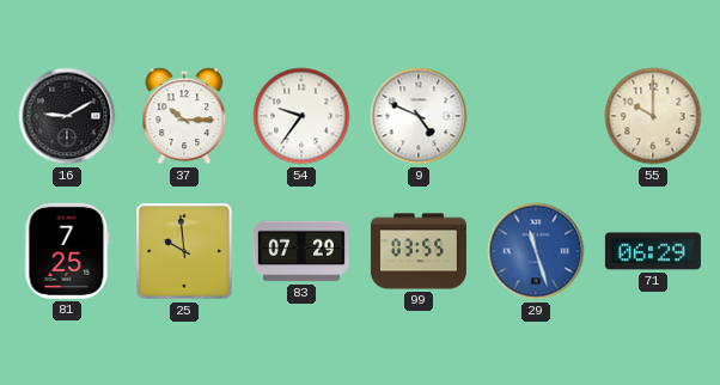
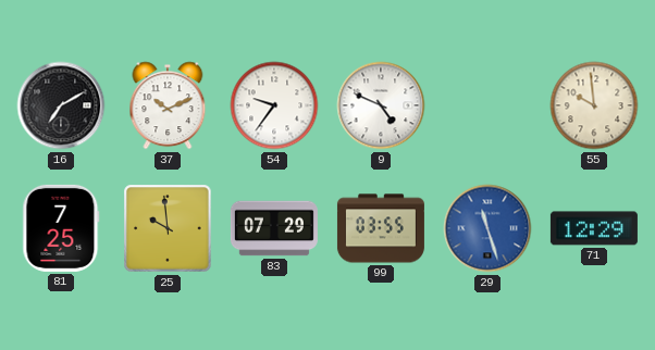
16: 9:10 -> 7:10
37: 10:15 -> 10:11
55: 10:00 -> 9:59
71: 06:29 -> 12:29
